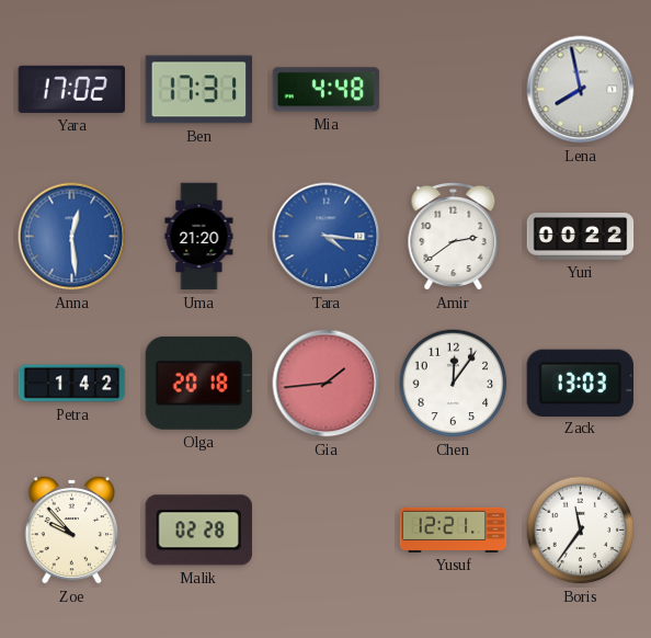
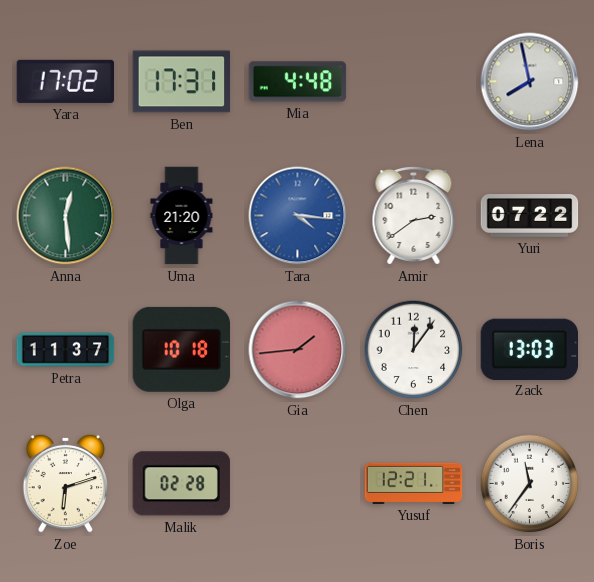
Anna dial: blue -> green
Yuri: 00:22 -> 07:22
Petra: 1:42 -> 11:37
Olga: 20:18 -> 10:18
Zoe: 9:53 -> 6:12
